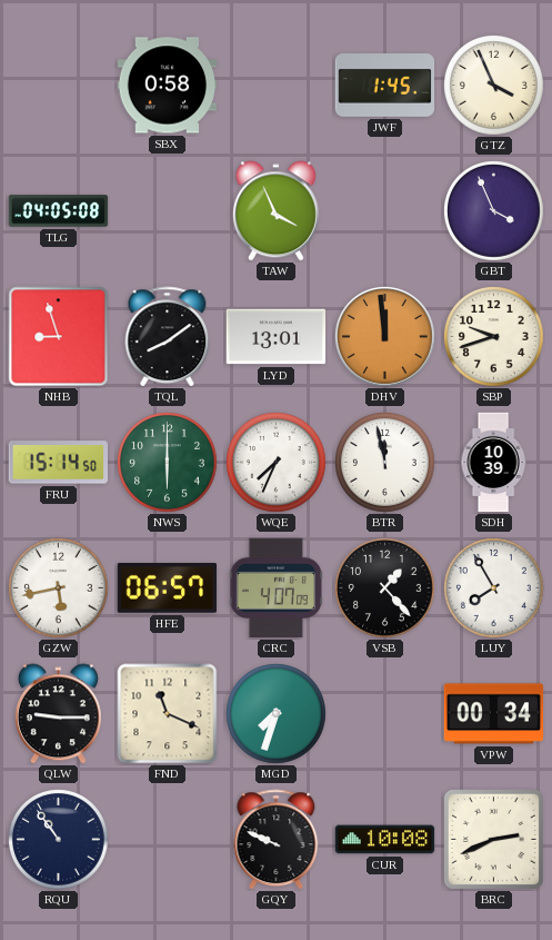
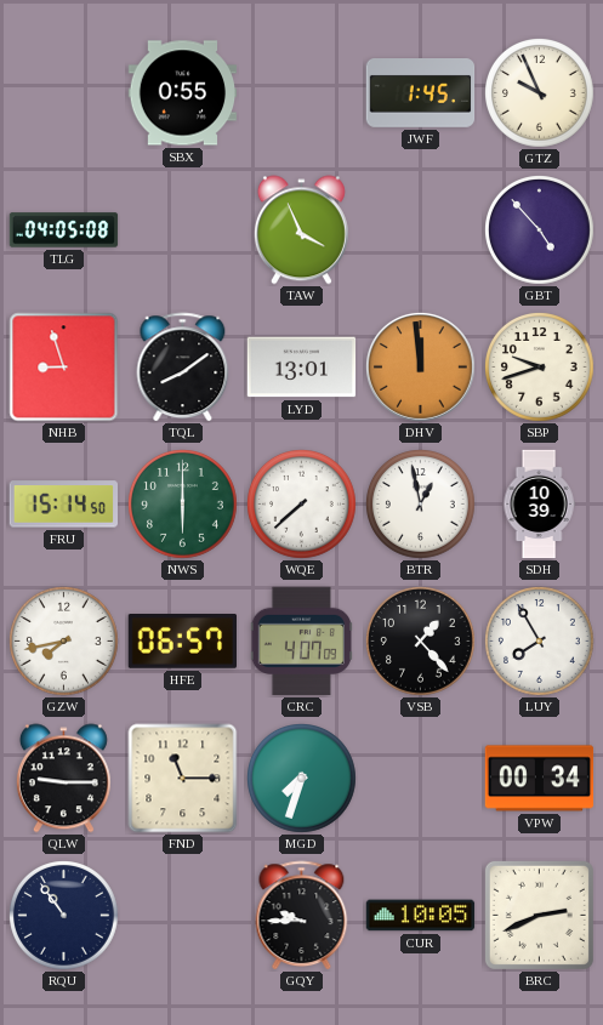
SBX: 0:58 -> 0:55
GTZ: 3:56 -> 9:56
GBT: 3:56 -> 4:53
WQE: 7:34 -> 7:38
BTR: 11:58 -> 12:58
GZW: 5:43 -> 7:43
FND: 11:19 -> 11:15
GQY: 9:49 -> 9:45
CUR: 10:08 -> 10:05
